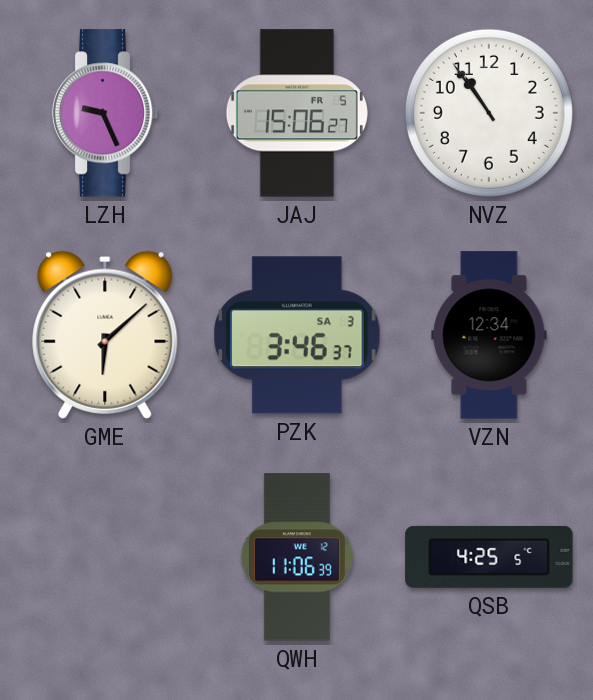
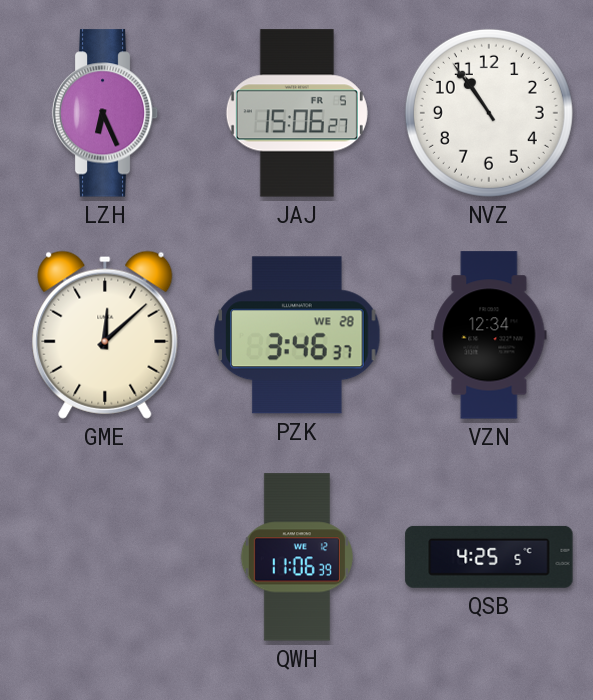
LZH: 9:26 -> 6:26
GME: 6:08 -> 12:08
PZK date: SA 3 -> WE 28
